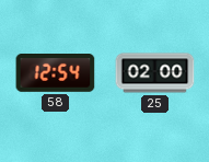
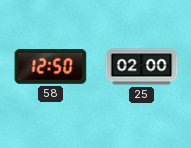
58: 12:54 -> 12:50
